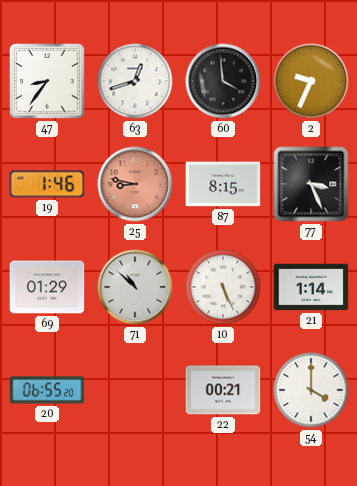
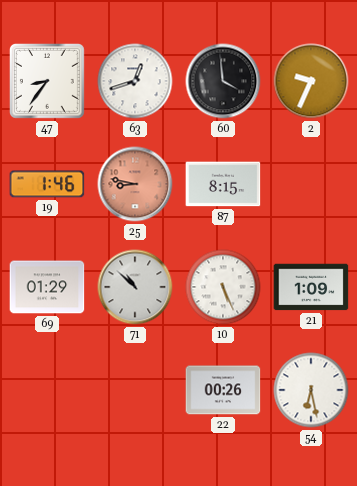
77: 3:26 -> none
21: 1:14 -> 1:09
20: 06:55 -> none
22: 00:21 -> 00:26
54: 4:00 -> 6:28
